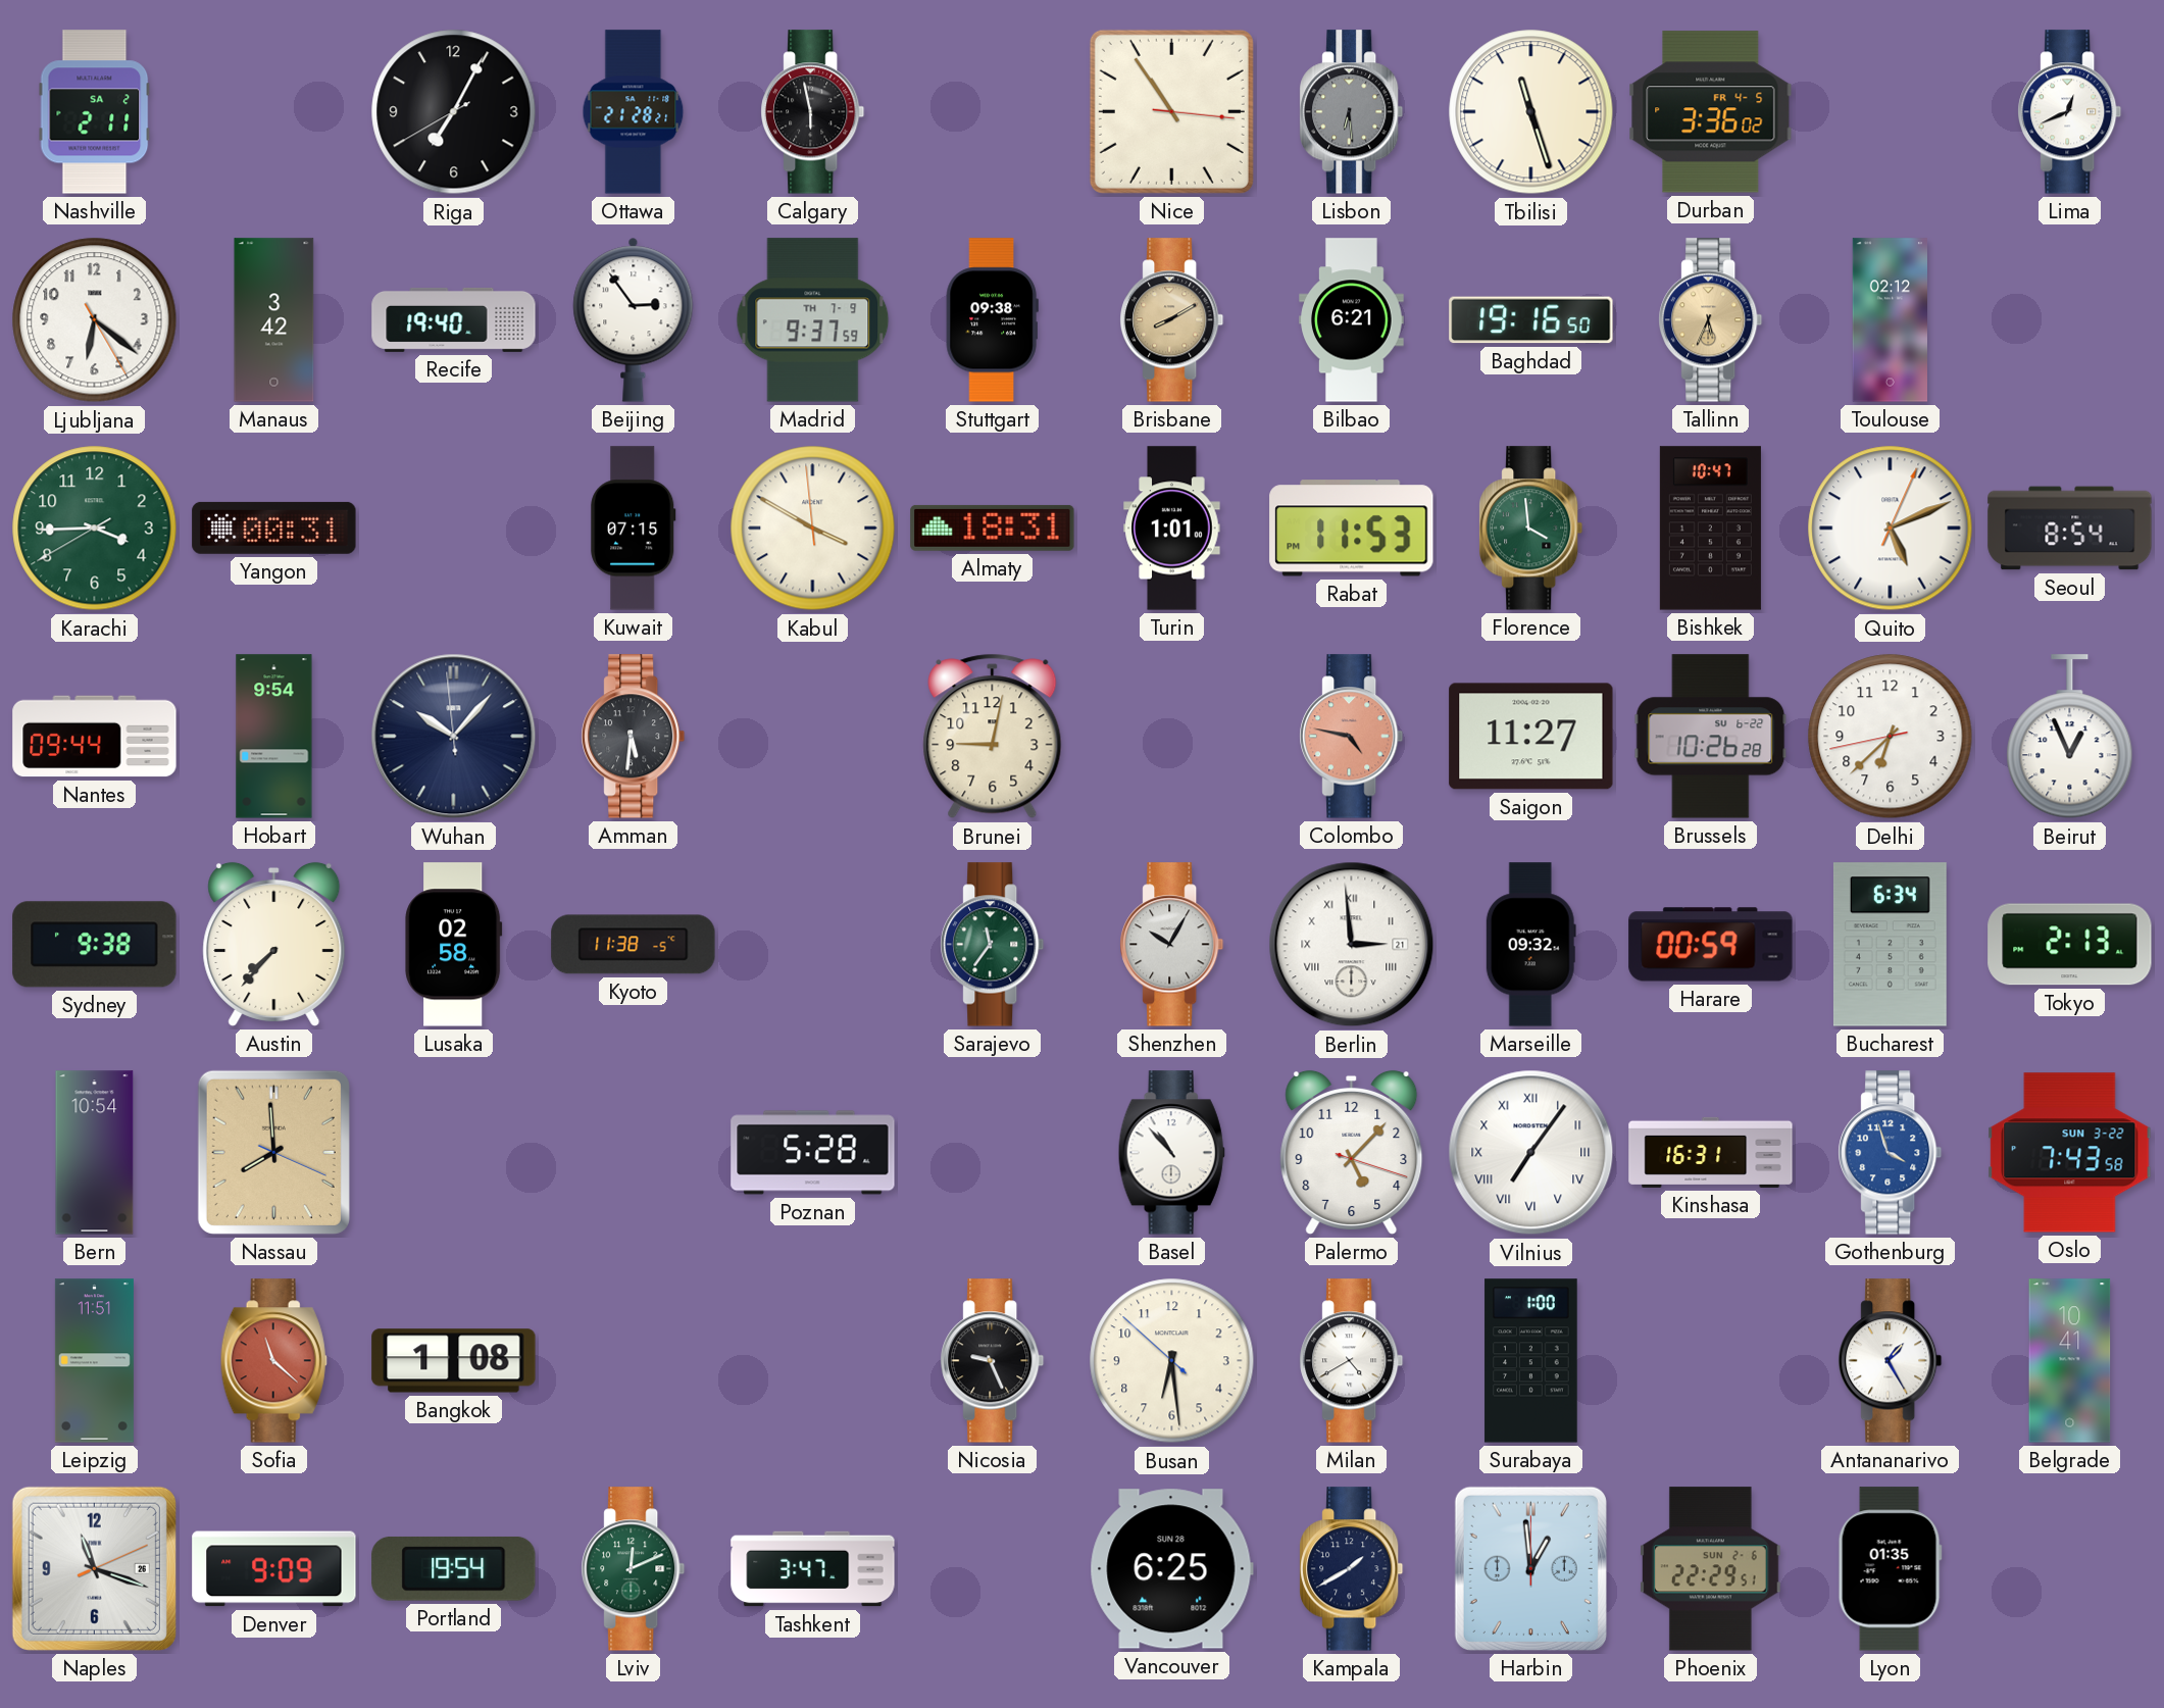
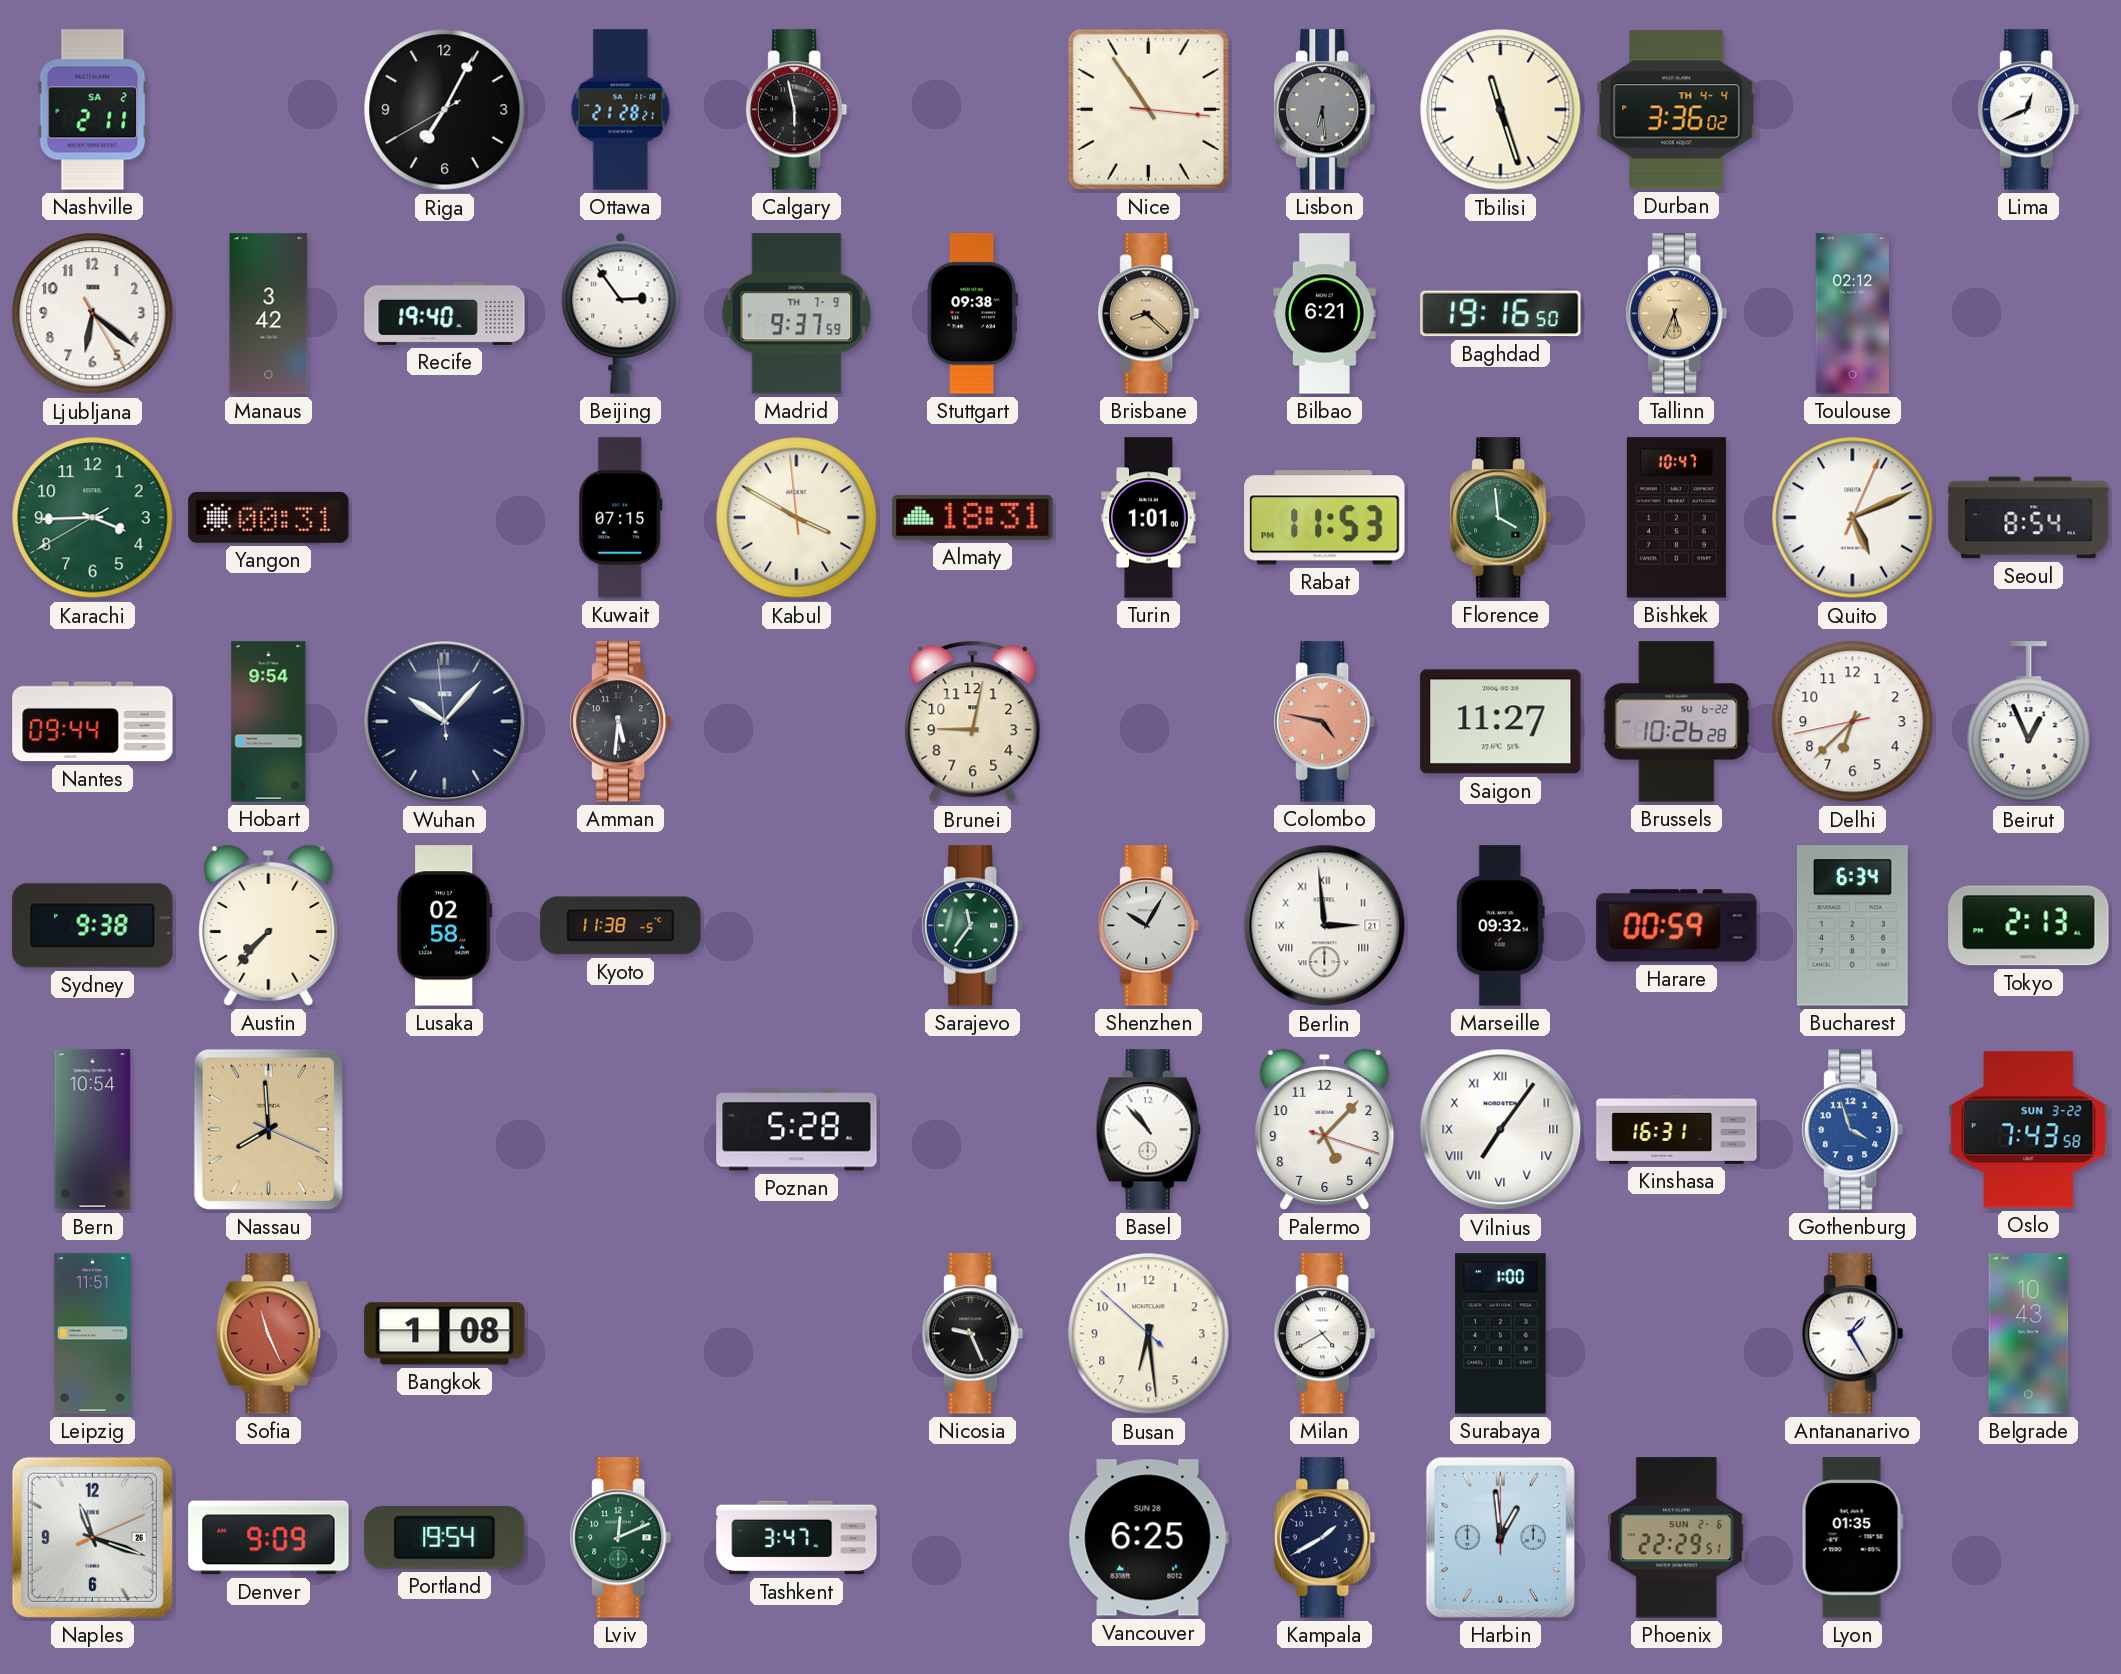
Durban date: FR 4-5 -> TH 4-4
Brisbane: 8:10 -> 8:22
Sofia: 11:22 -> 11:26
Belgrade: 10:41 -> 10:43
